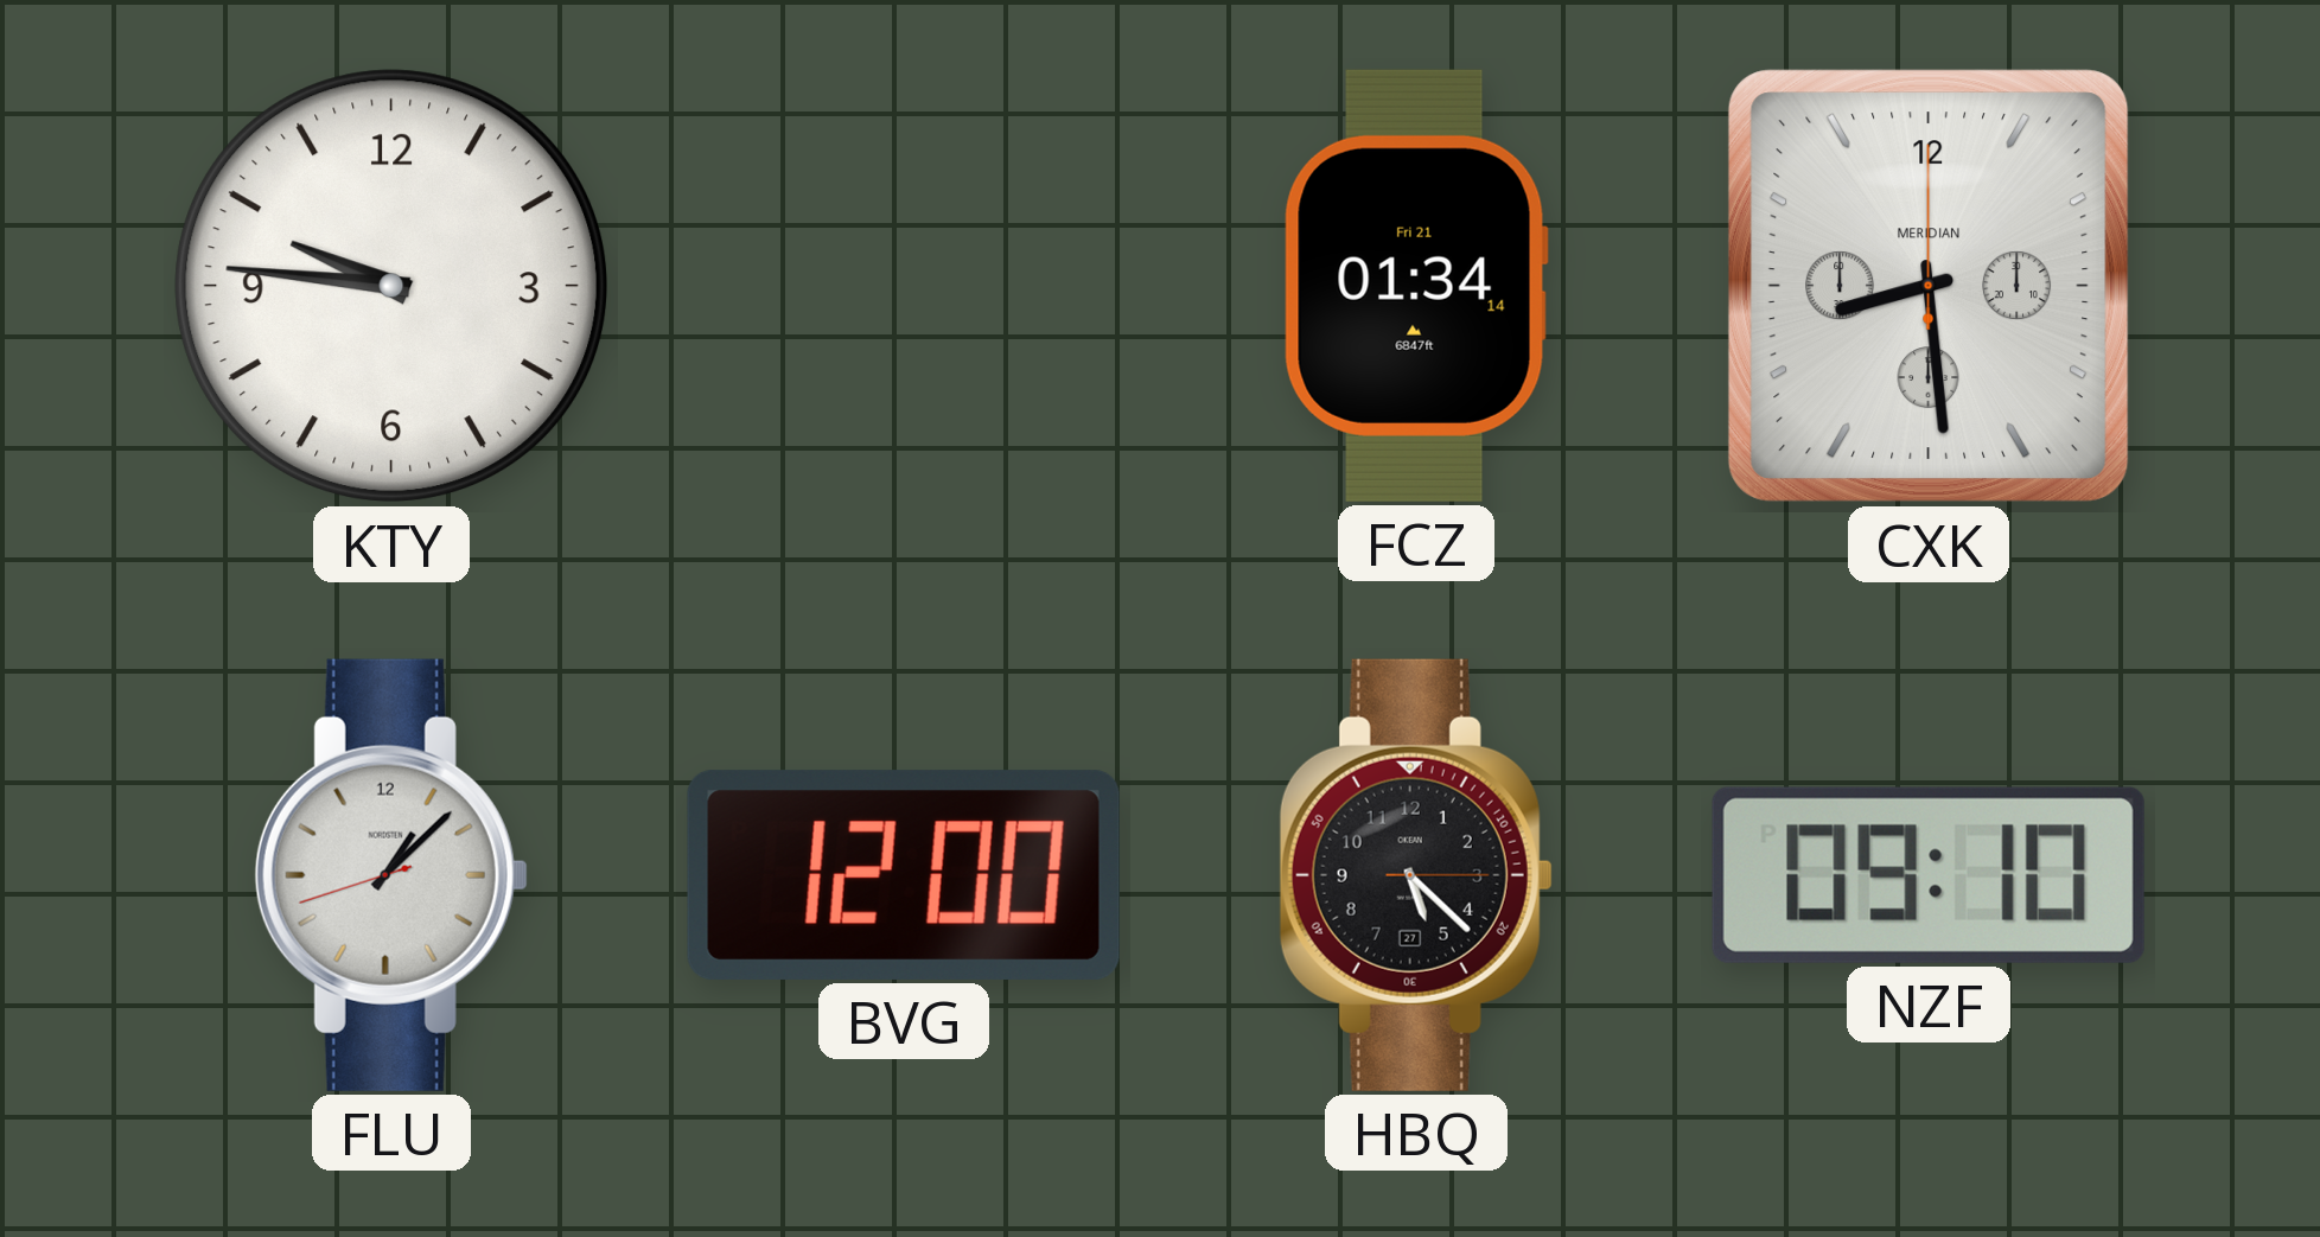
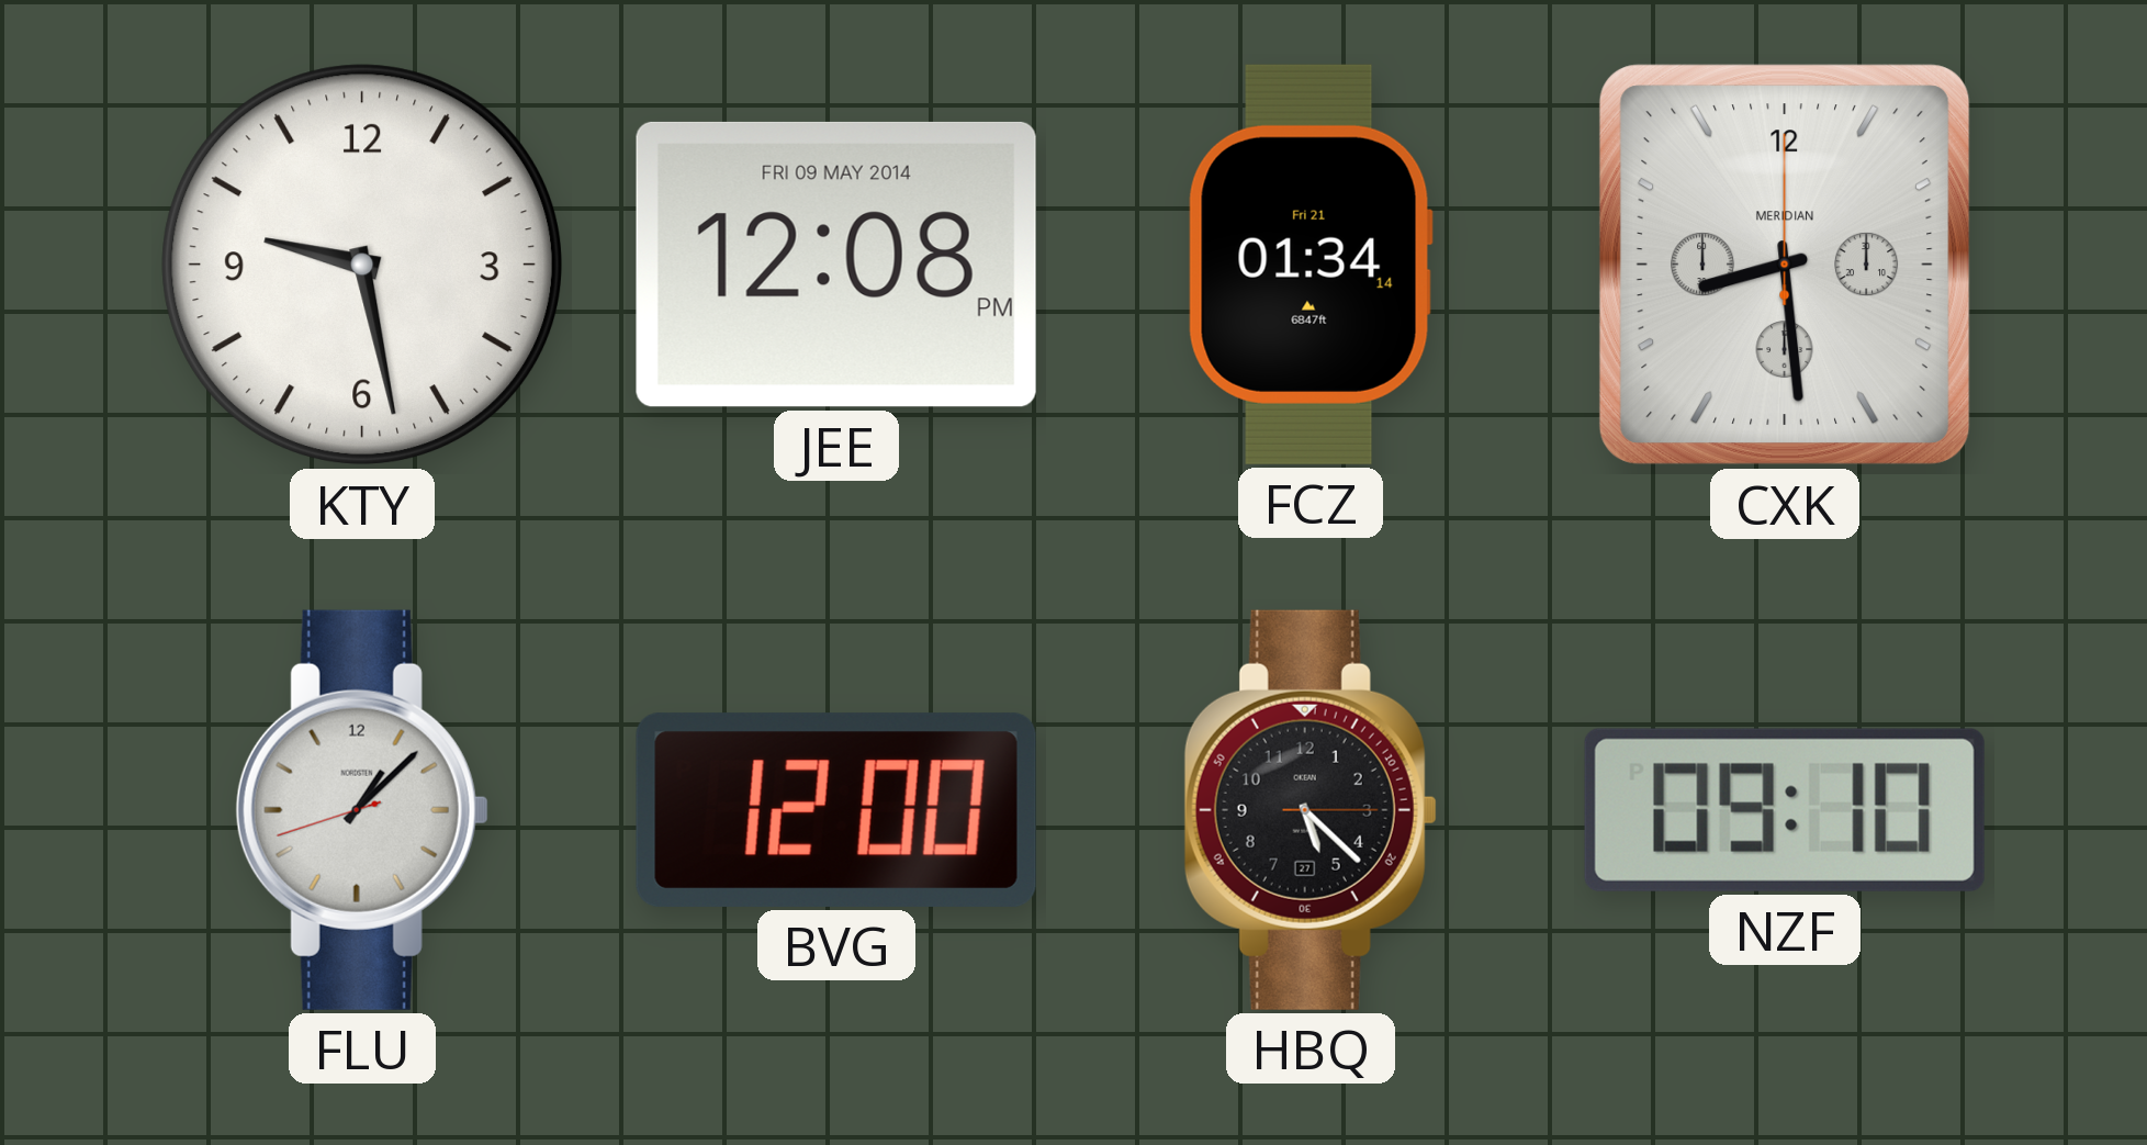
KTY: 9:46 -> 9:28
JEE: none -> 12:08
